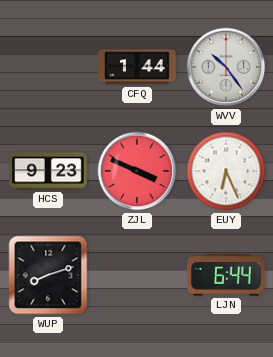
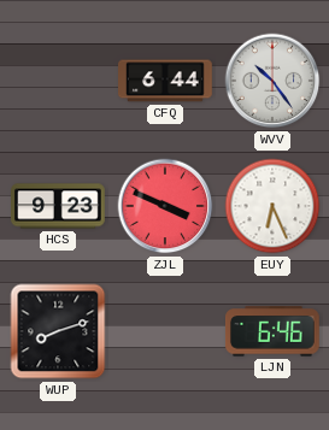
CFQ: 1:44 -> 6:44
LJN: 6:44 -> 6:46
